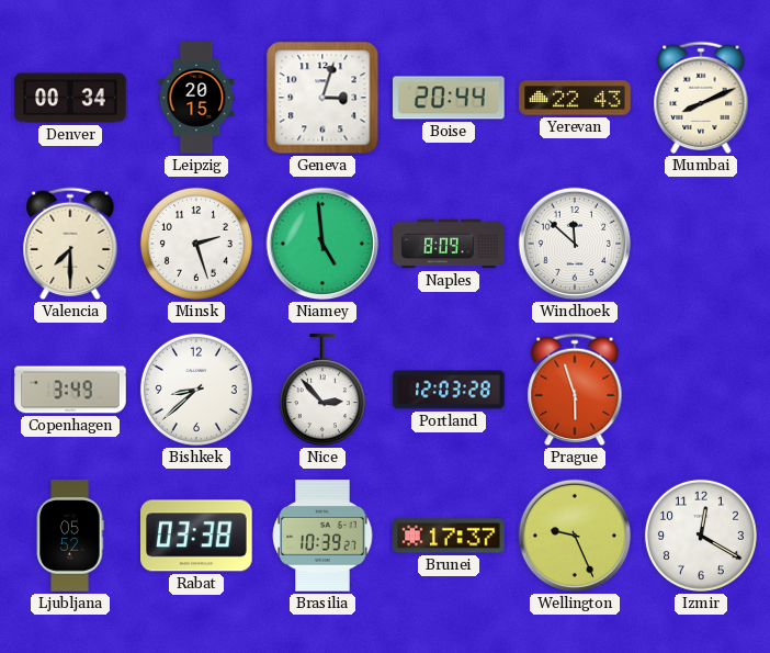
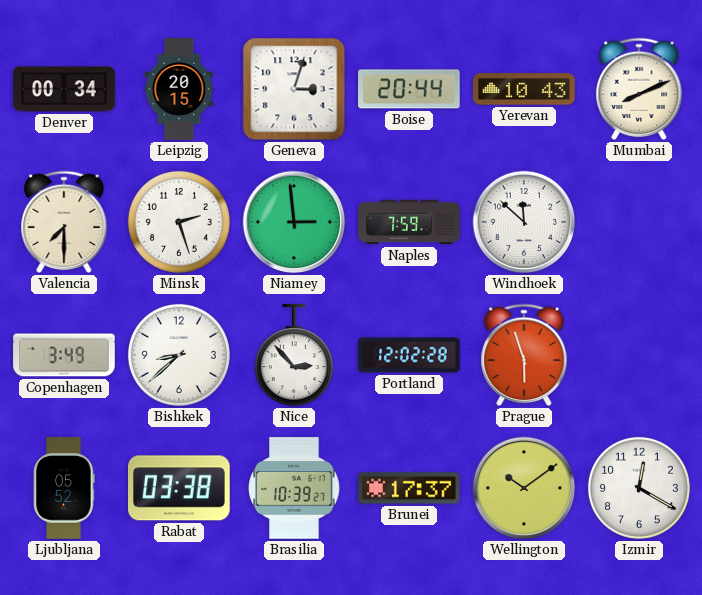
Yerevan: 22:43 -> 10:43
Niamey: 4:59 -> 2:59
Naples: 8:09 -> 7:59
Portland: 12:03 -> 12:02
Wellington: 9:26 -> 10:09
